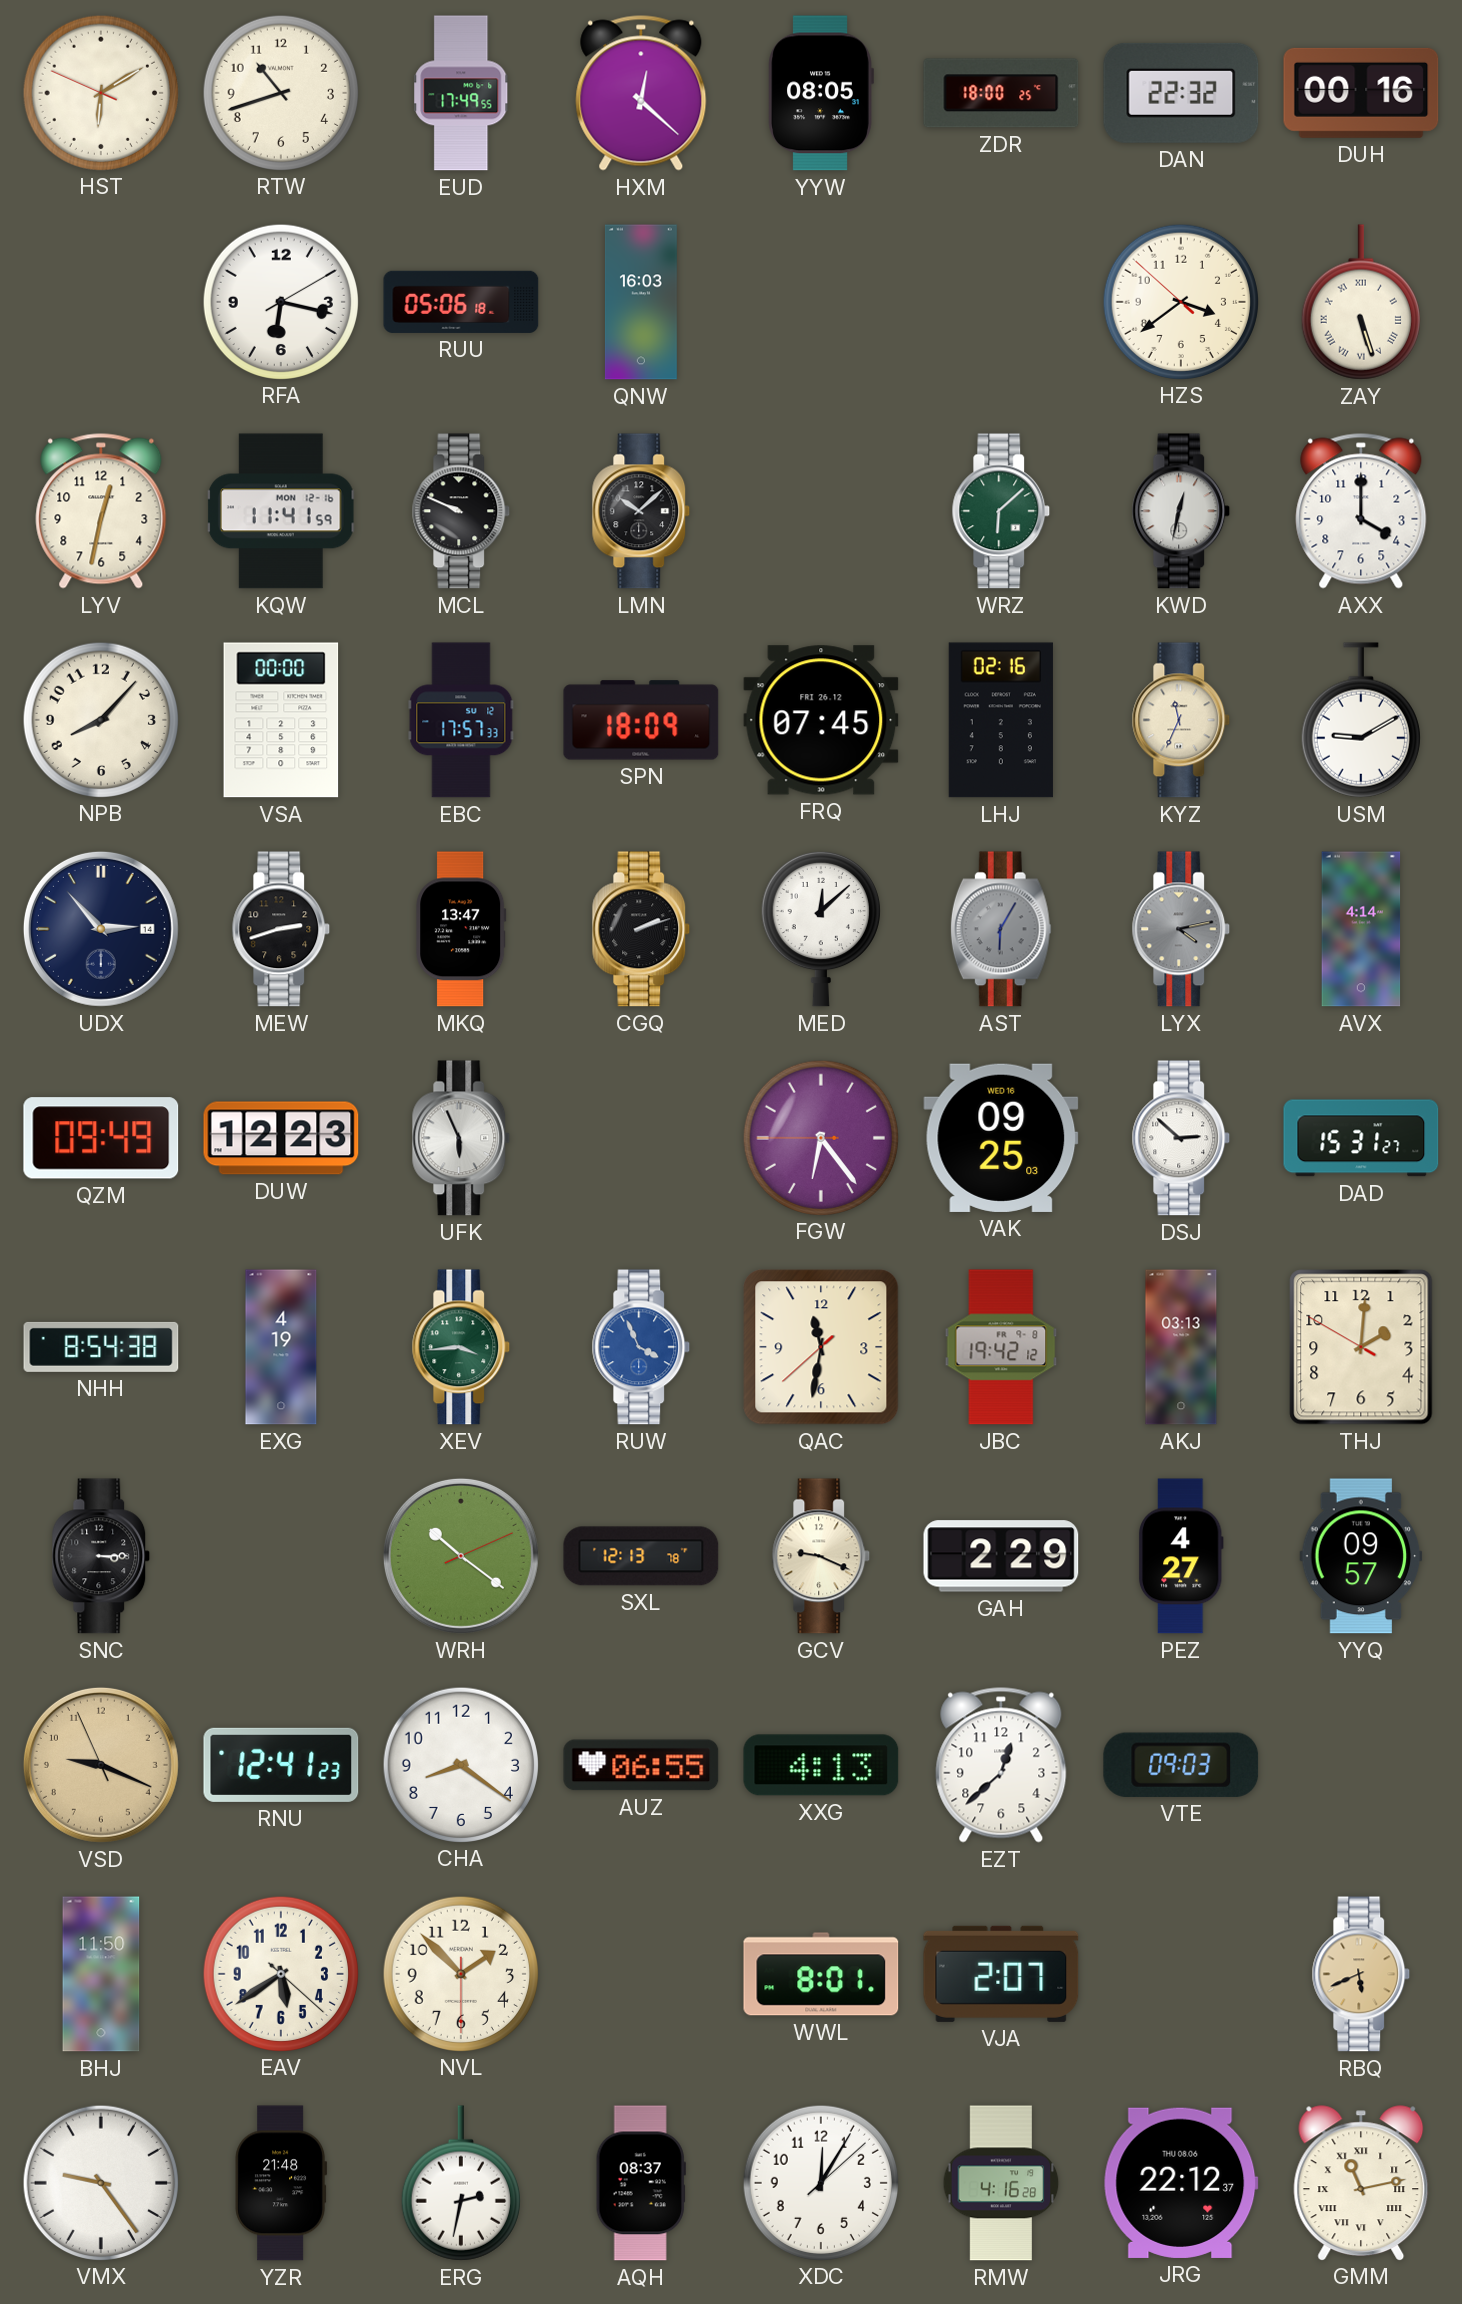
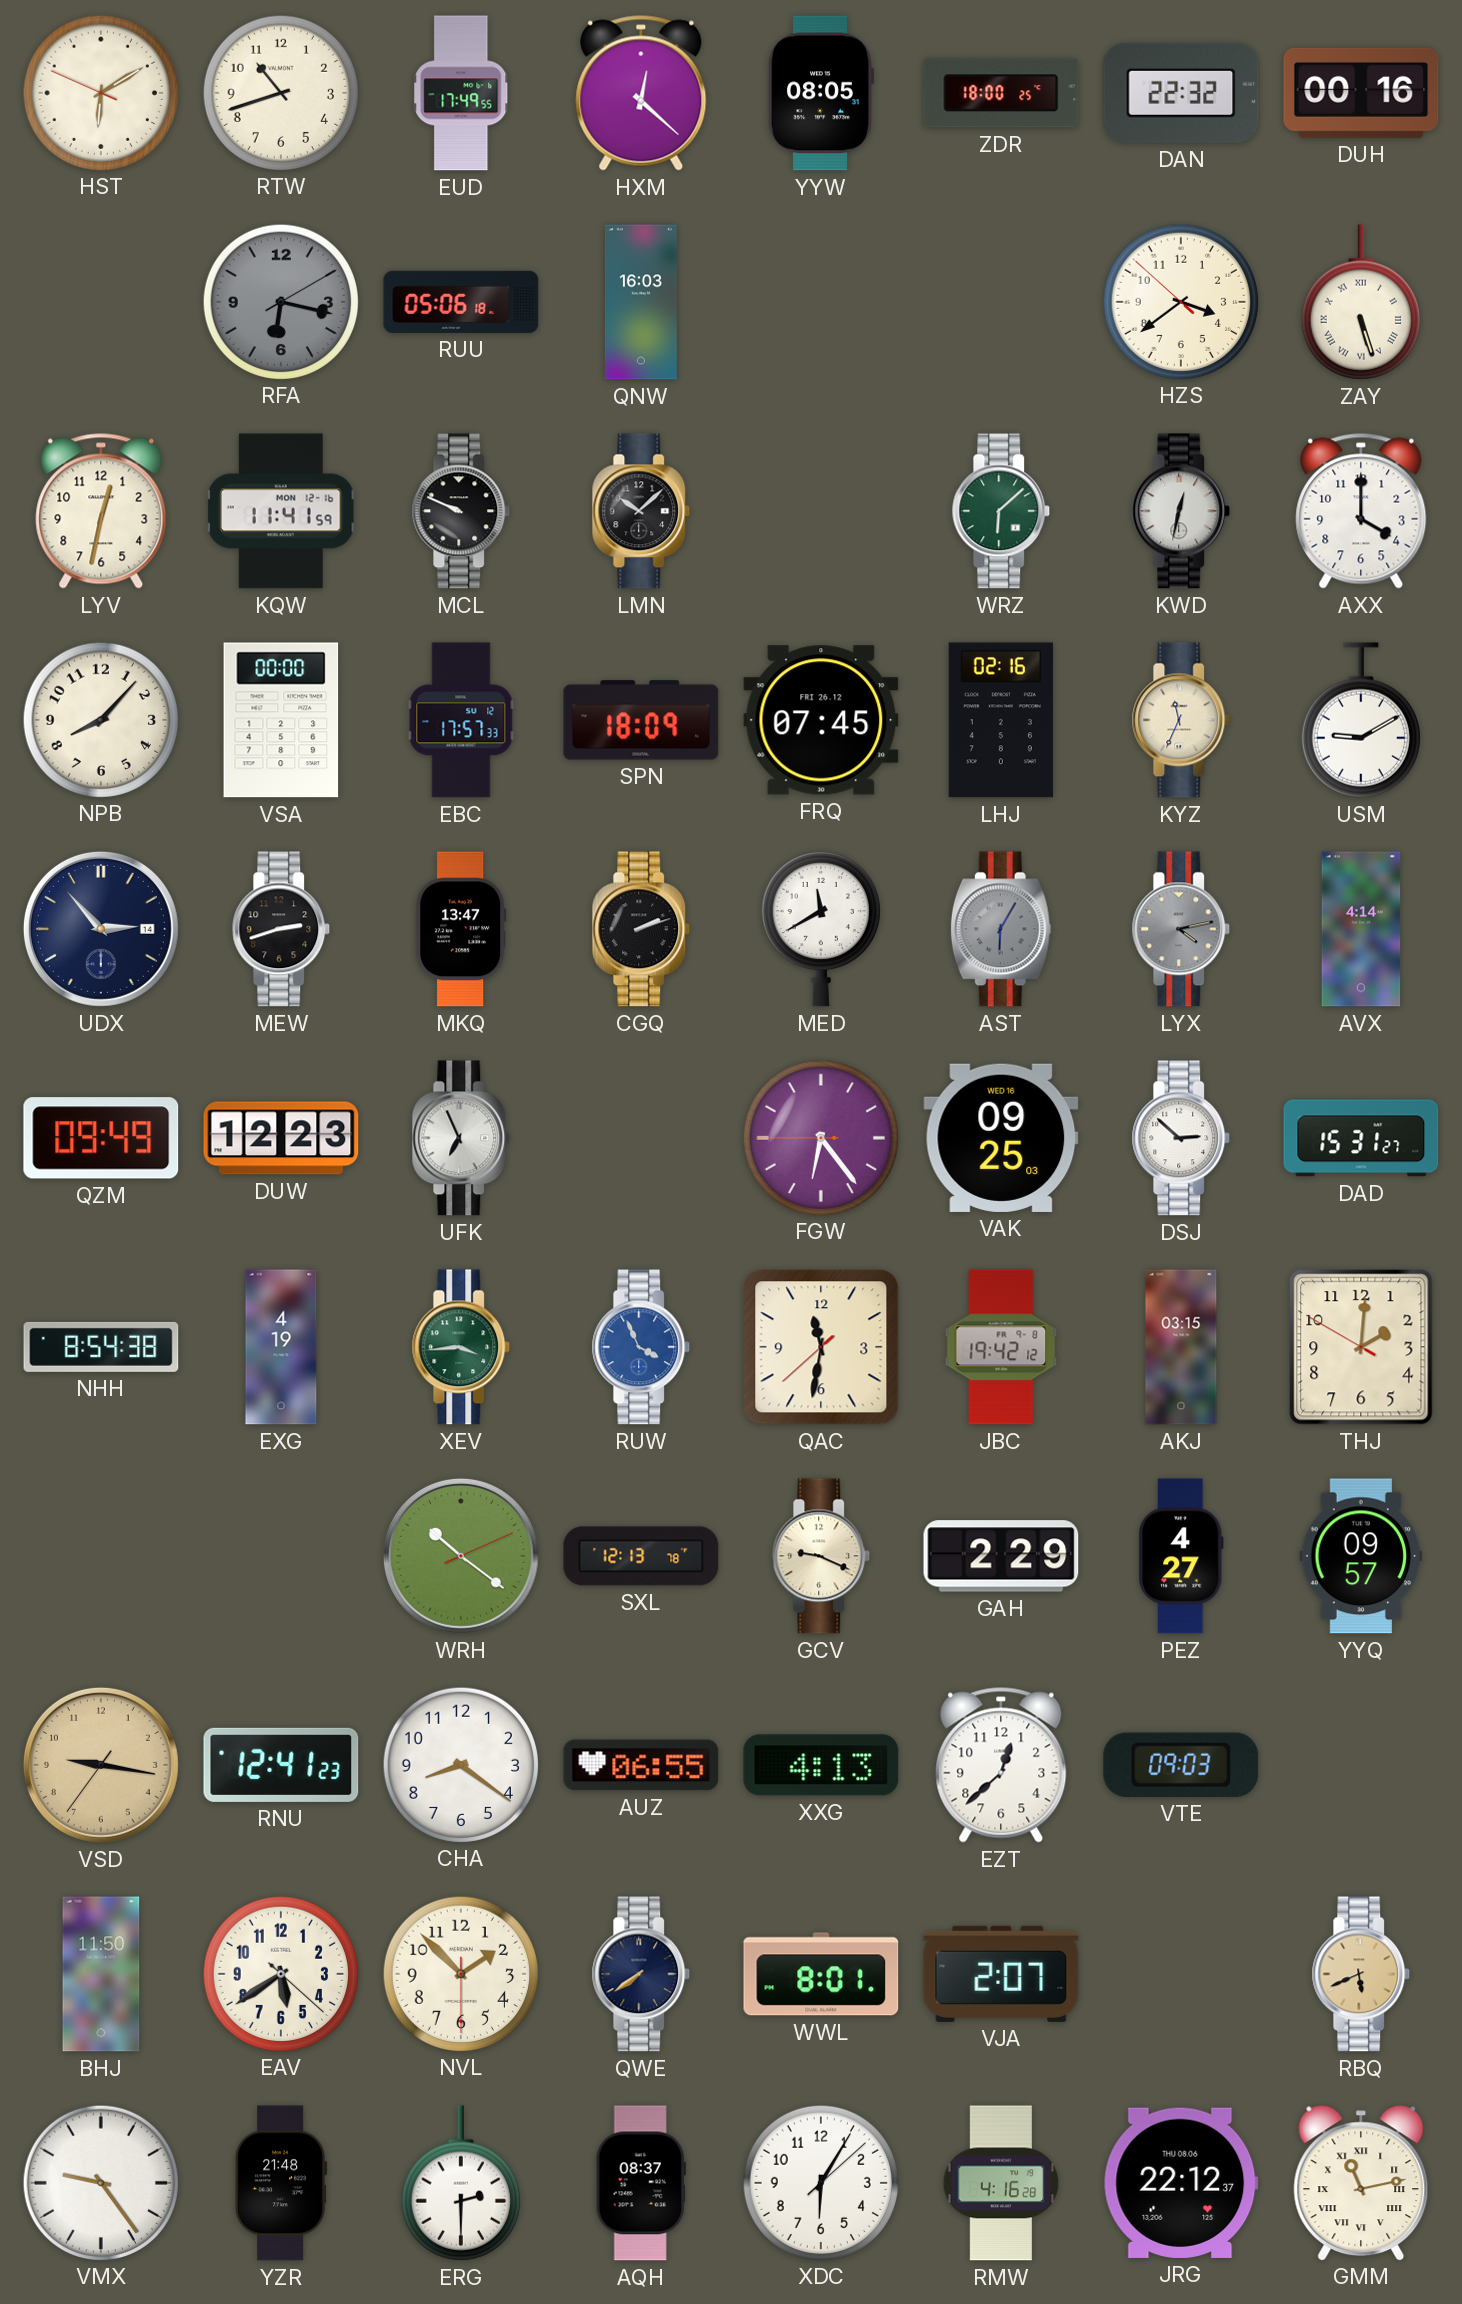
RFA dial: white -> grey
MED: 12:08 -> 11:40
UFK: 5:56 -> 6:56
AKJ: 03:13 -> 03:15
SNC: 3:15 -> none
VSD: 9:18 -> 9:16
QWE: none -> 7:39
ERG: 2:32 -> 2:30
XDC: 12:05 -> 6:05
